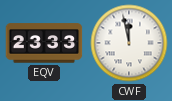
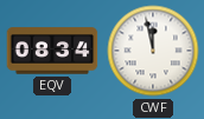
EQV: 23:33 -> 08:34
